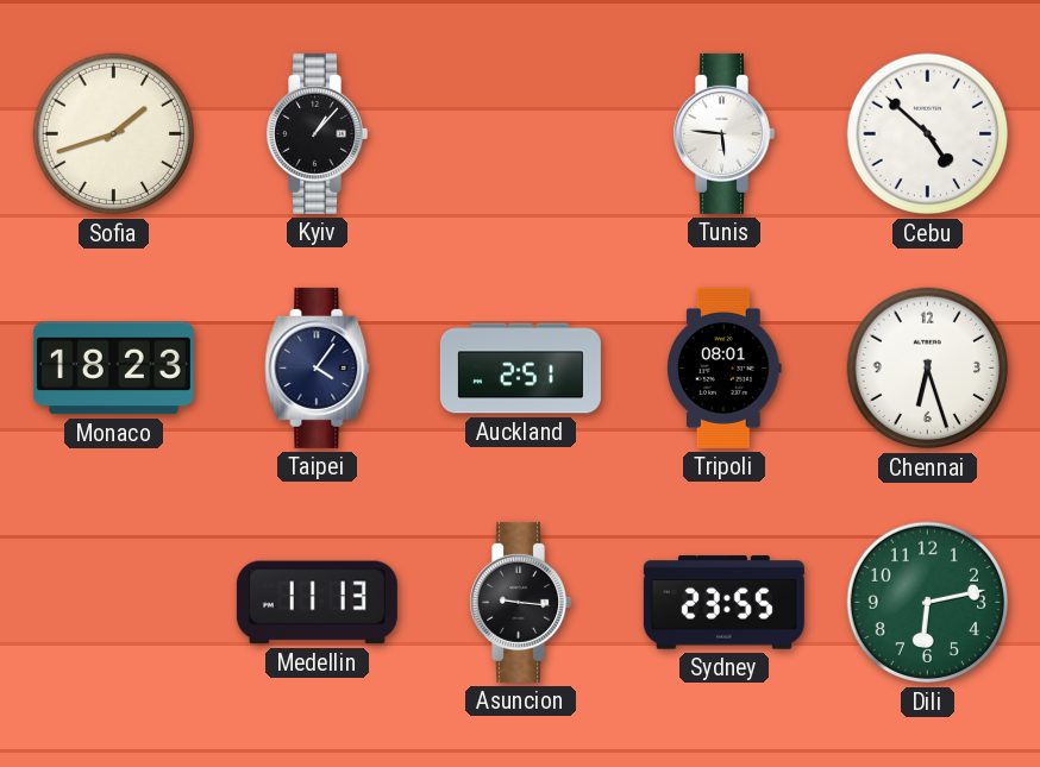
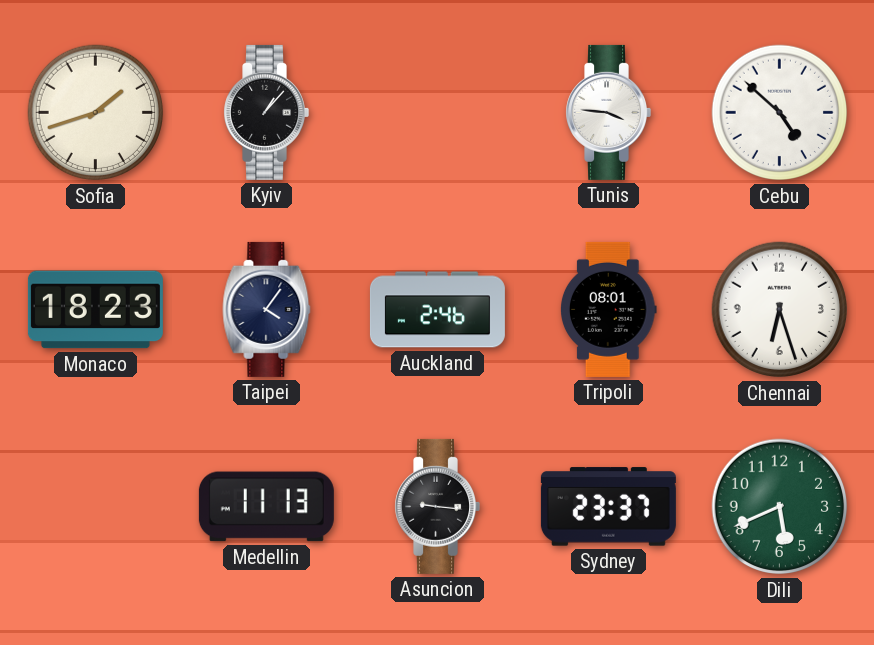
Tunis: 5:46 -> 3:46
Auckland: 2:51 -> 2:46
Sydney: 23:55 -> 23:37
Dili: 6:13 -> 5:41
